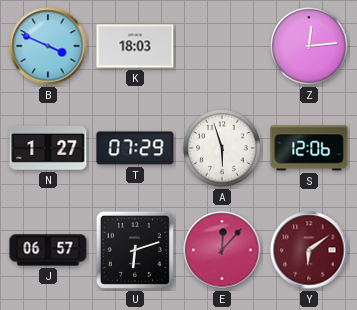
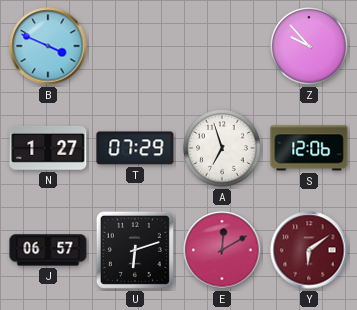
K: 18:03 -> none
Z: 12:14 -> 9:53
A: 5:57 -> 6:57
E: 12:07 -> 12:10
